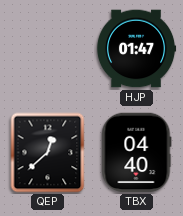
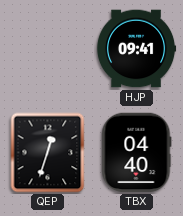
HJP: 01:47 -> 09:41
QEP: 12:38 -> 12:33
